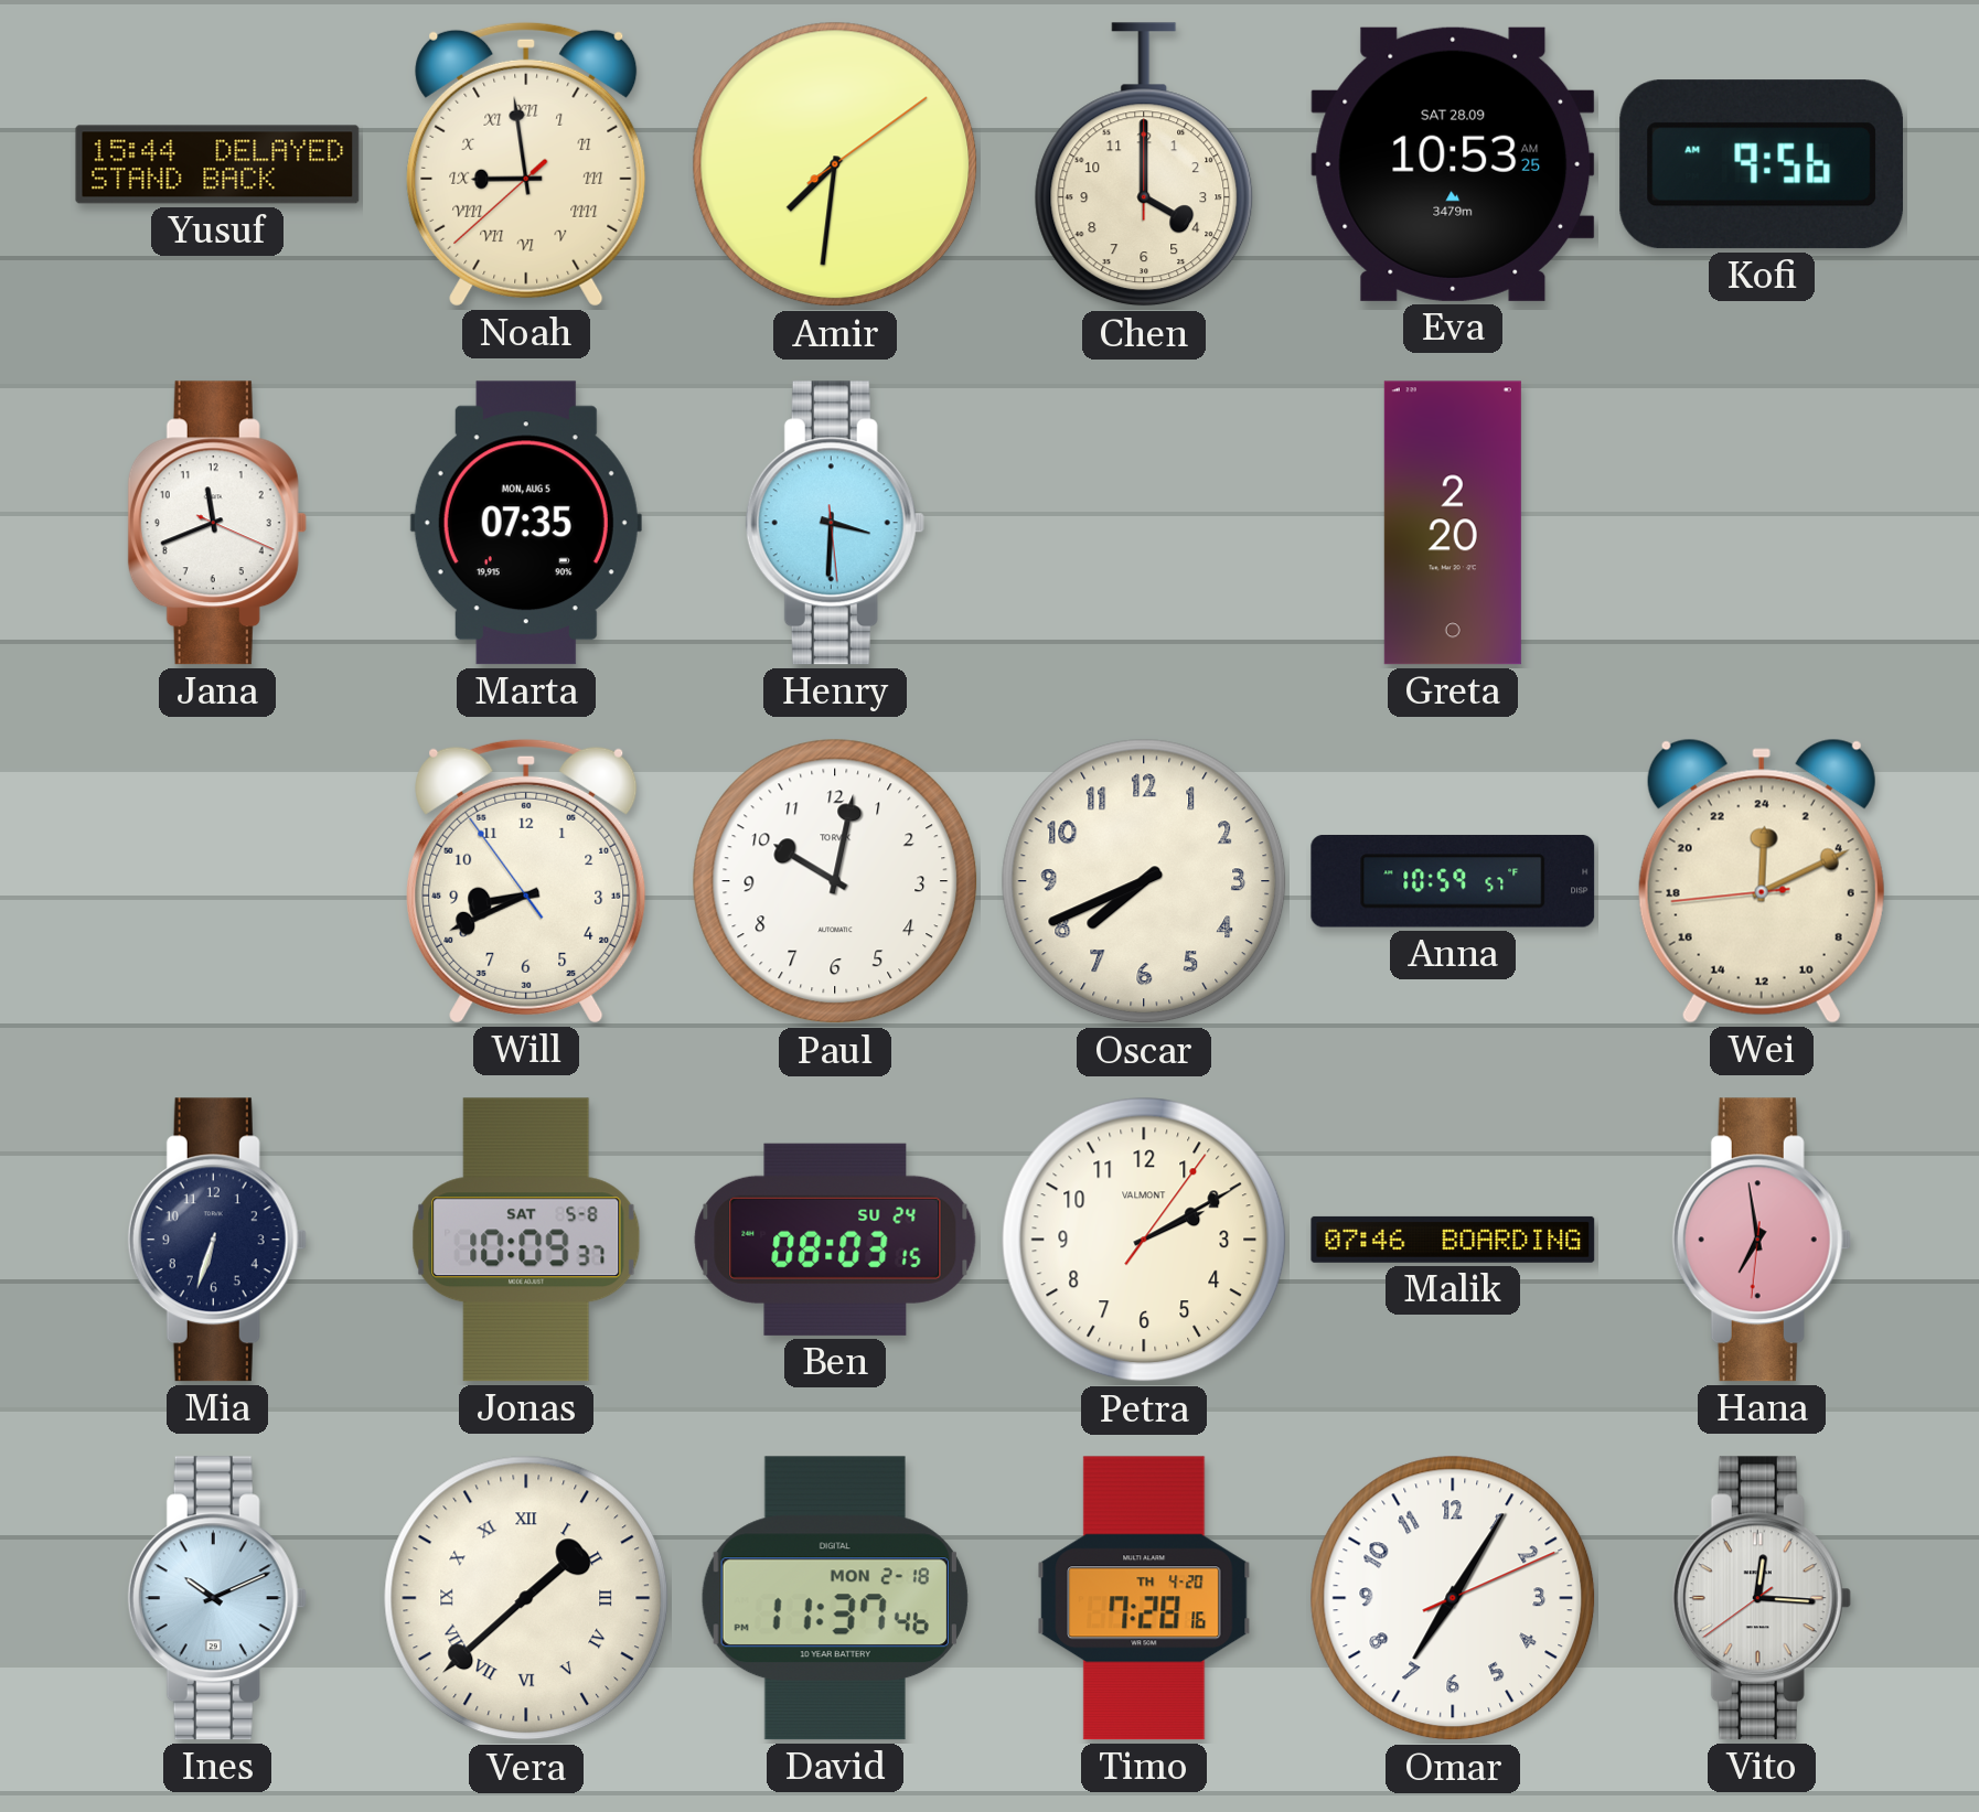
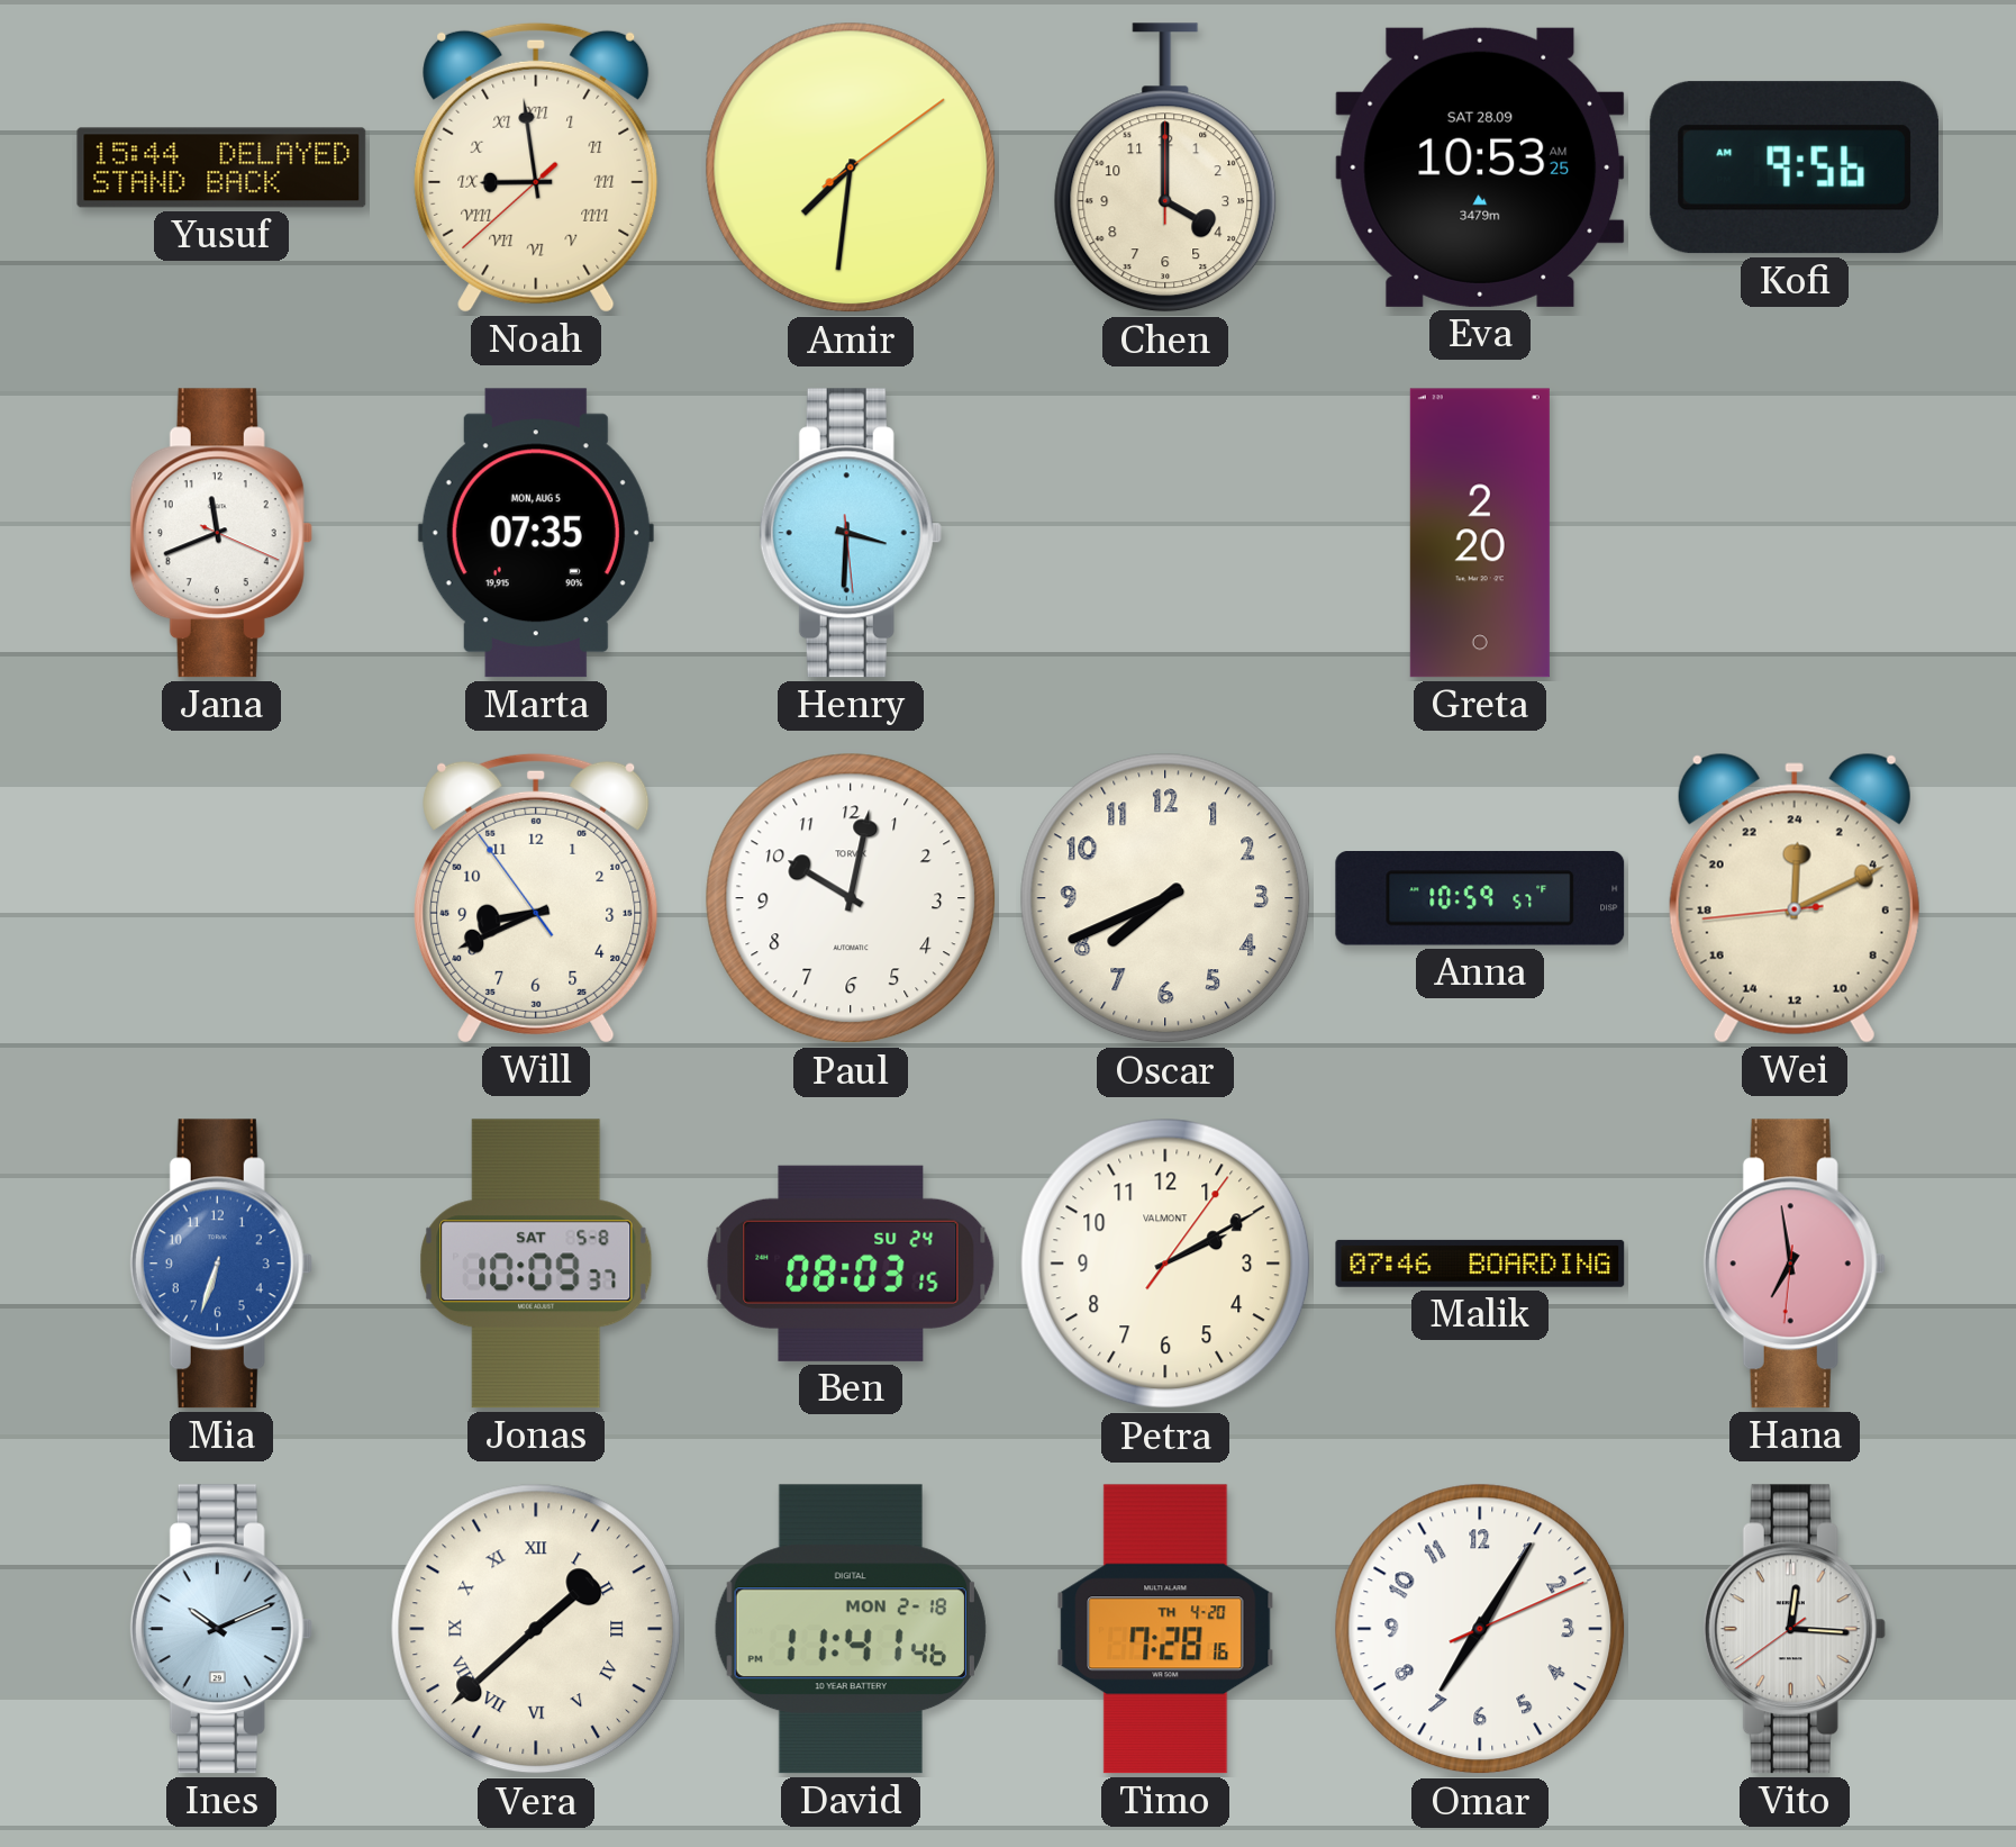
Mia dial: navy -> blue
David: 11:37 -> 11:41
